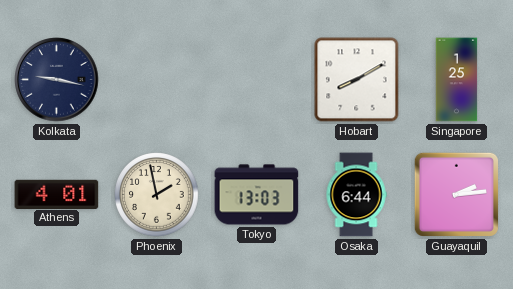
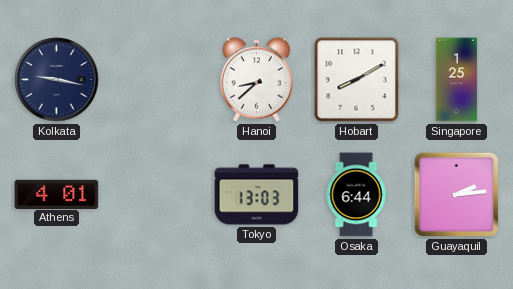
Hanoi: none -> 8:38
Phoenix: 1:58 -> none
